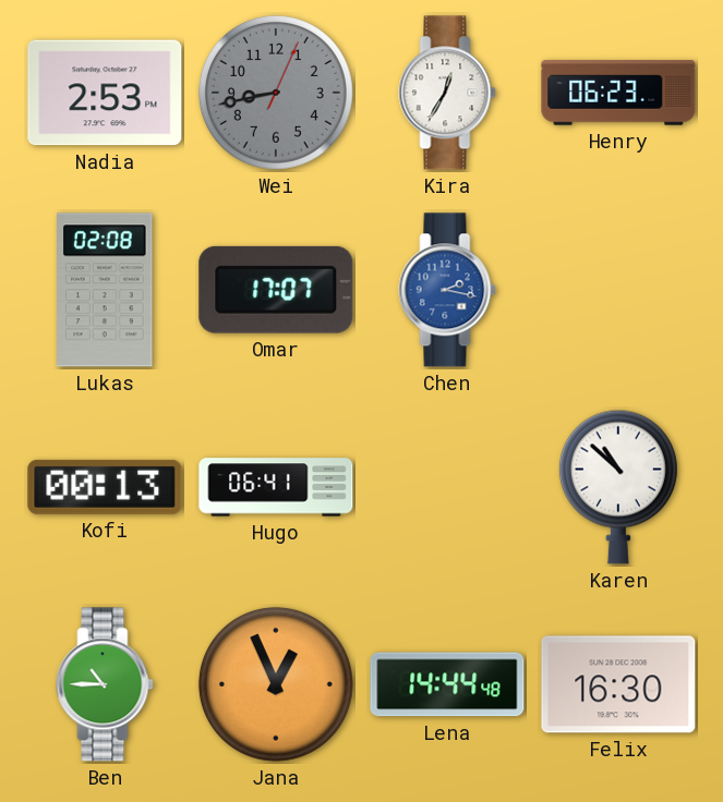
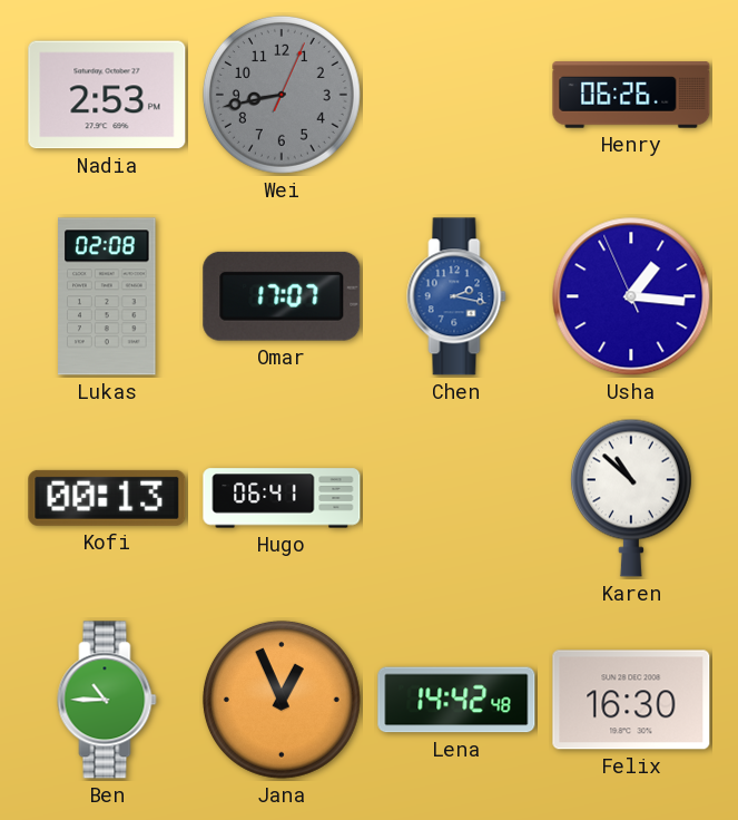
Kira: 12:35 -> none
Henry: 06:23 -> 06:26
Usha: none -> 1:15
Lena: 14:44 -> 14:42
